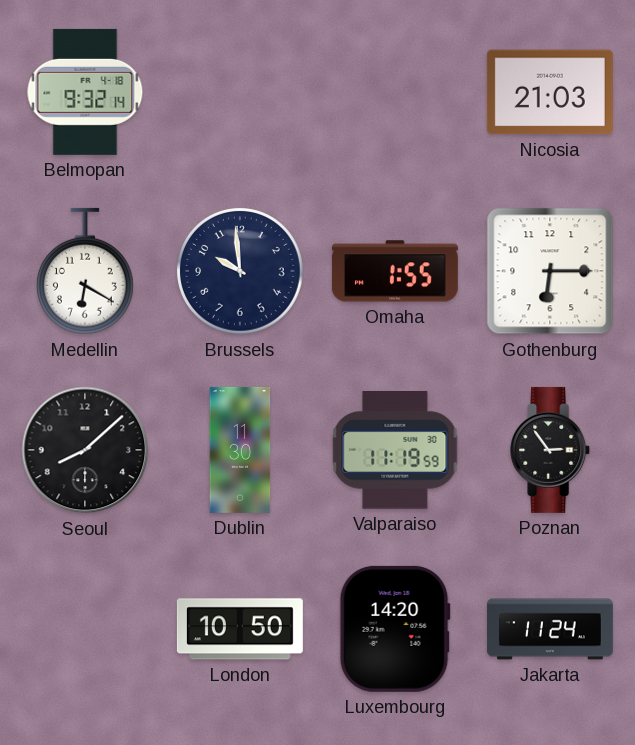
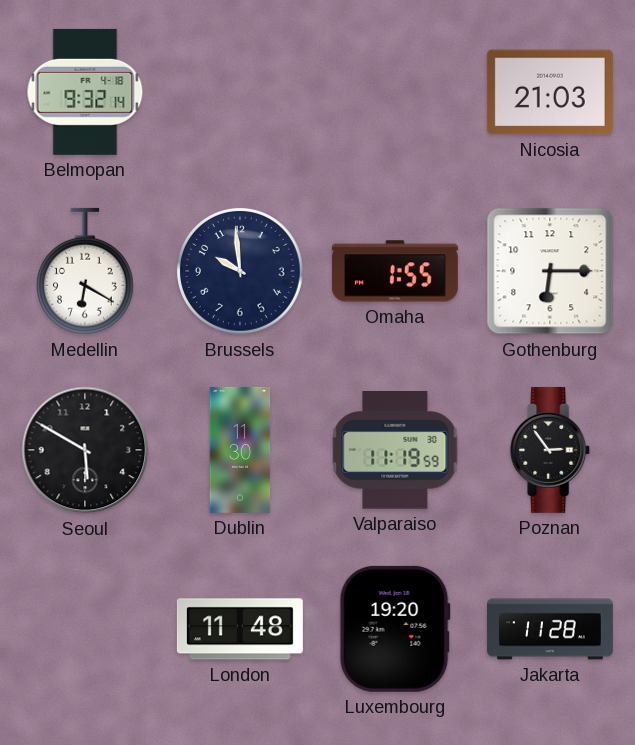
Seoul: 8:08 -> 5:50
London: 10:50 -> 11:48
Luxembourg: 14:20 -> 19:20
Jakarta: 11:24 -> 11:28
